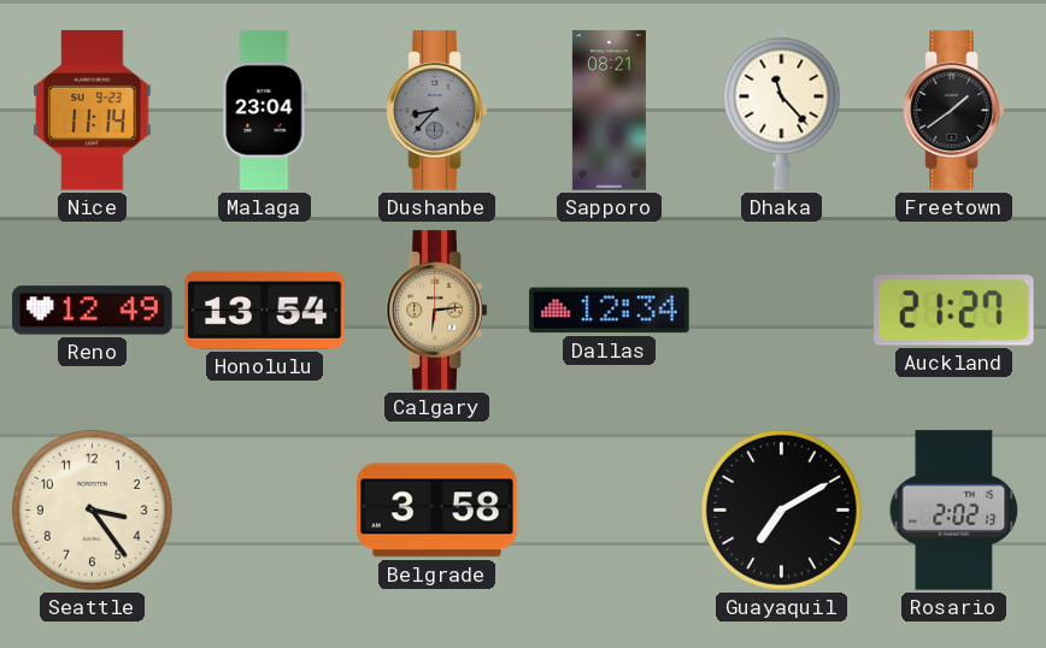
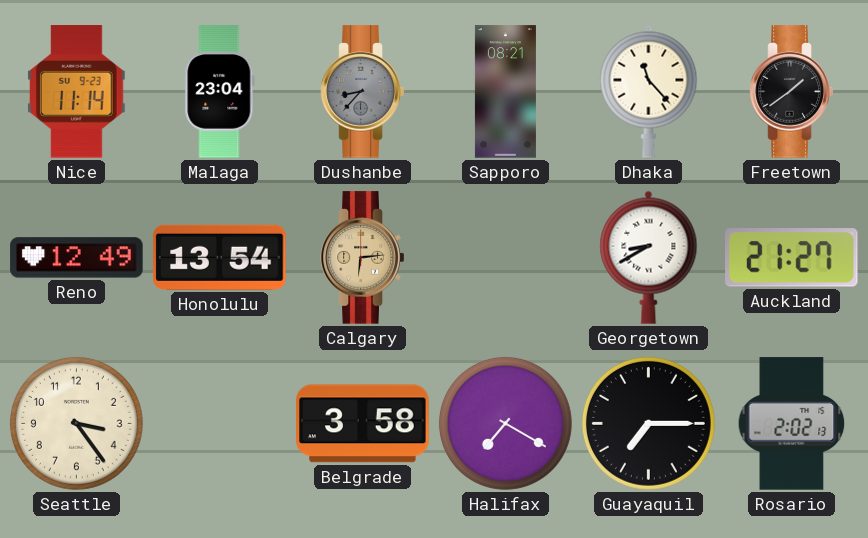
Dallas: 12:34 -> none
Georgetown: none -> 8:40
Halifax: none -> 7:20
Guayaquil: 7:10 -> 7:15
